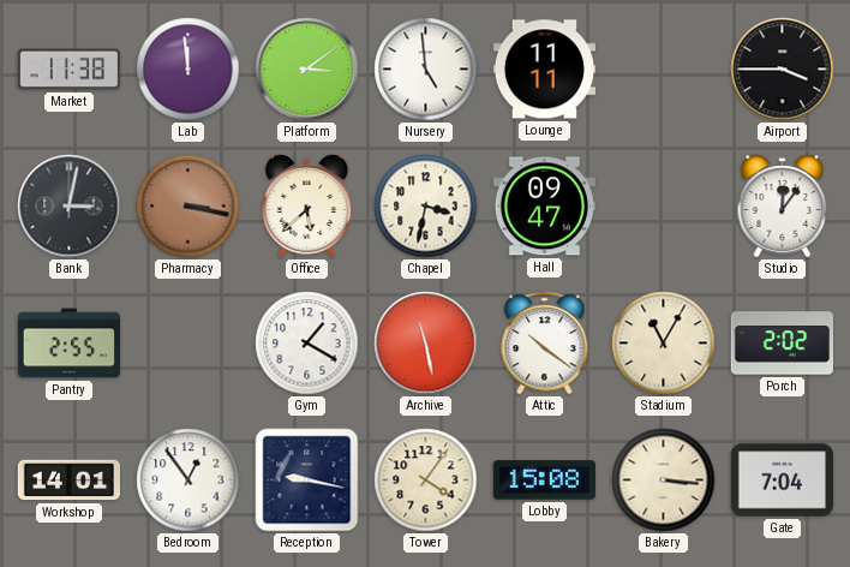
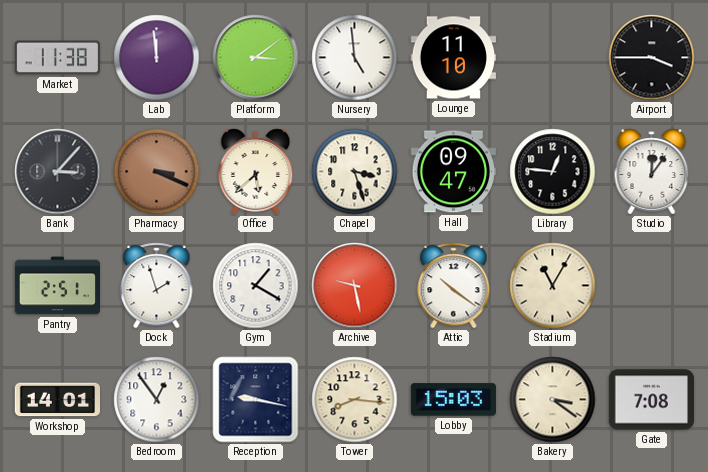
Lounge: 11:11 -> 11:10
Bank: 3:02 -> 3:07
Pharmacy: 3:17 -> 3:19
Chapel: 3:32 -> 3:27
Library: none -> 12:46
Pantry: 2:55 -> 2:51
Dock: none -> 1:57
Archive: 11:28 -> 9:28
Porch: 2:02 -> none
Tower: 4:06 -> 8:16
Lobby: 15:08 -> 15:03
Bakery: 3:16 -> 3:21
Gate: 7:04 -> 7:08
